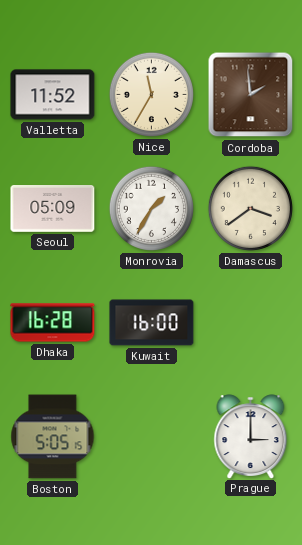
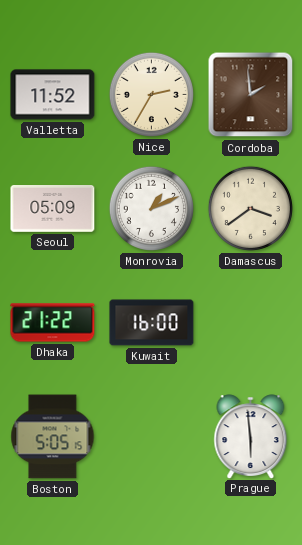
Nice: 11:35 -> 2:35
Monrovia: 1:35 -> 1:11
Dhaka: 16:28 -> 21:22
Prague: 3:00 -> 5:59
